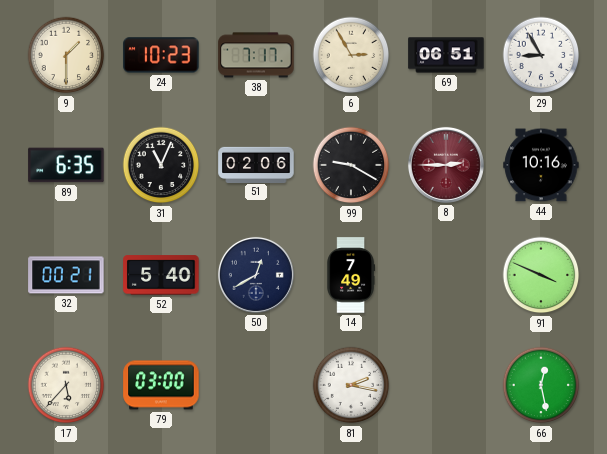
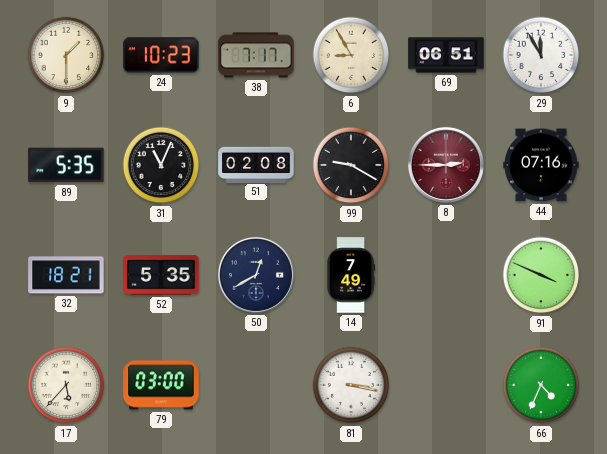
6: 2:55 -> 8:55
29: 8:55 -> 11:55
89: 6:35 -> 5:35
51: 02:06 -> 02:08
44: 10:16 -> 07:16
32: 00:21 -> 18:21
52: 5:40 -> 5:35
81: 2:17 -> 3:17
66: 12:28 -> 4:34
